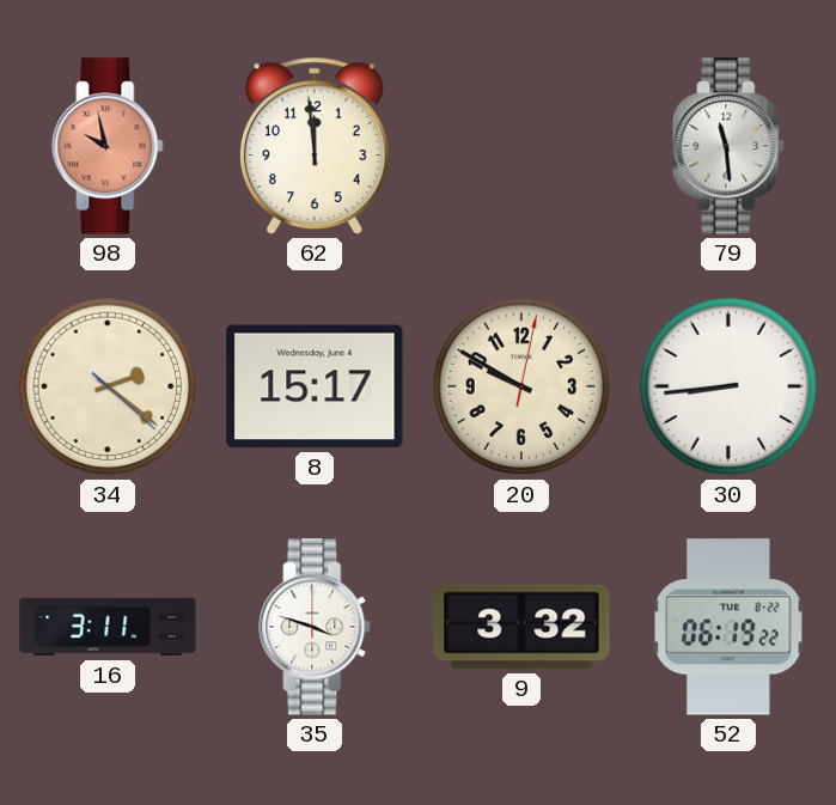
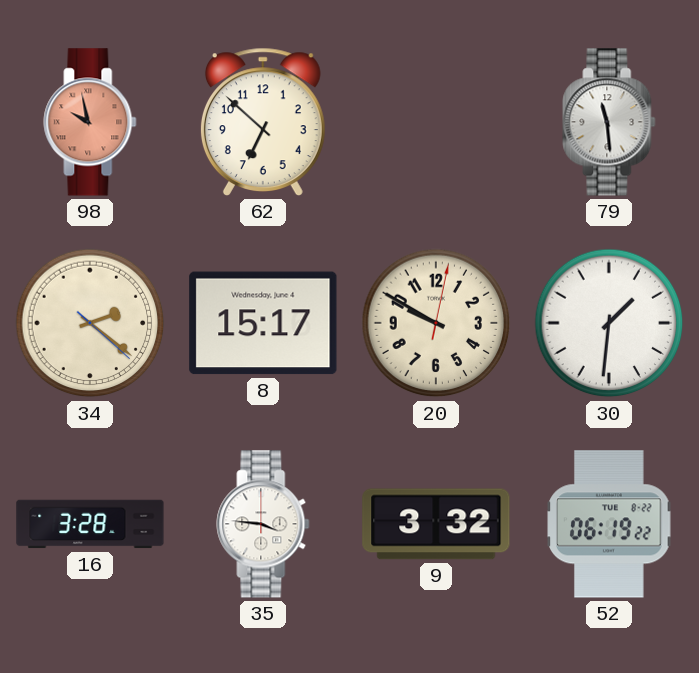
62: 11:59 -> 6:52
30: 8:44 -> 1:31
16: 3:11 -> 3:28
35: 3:48 -> 3:46
